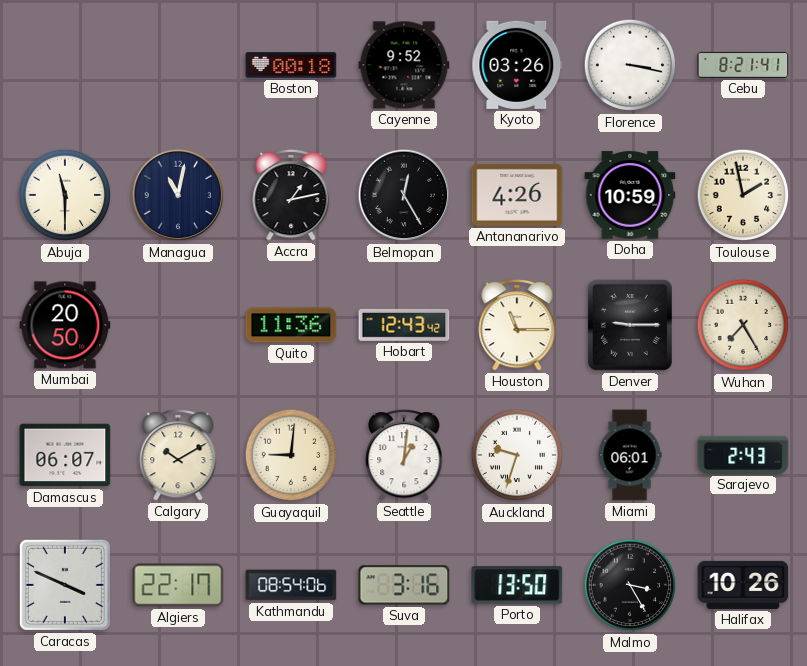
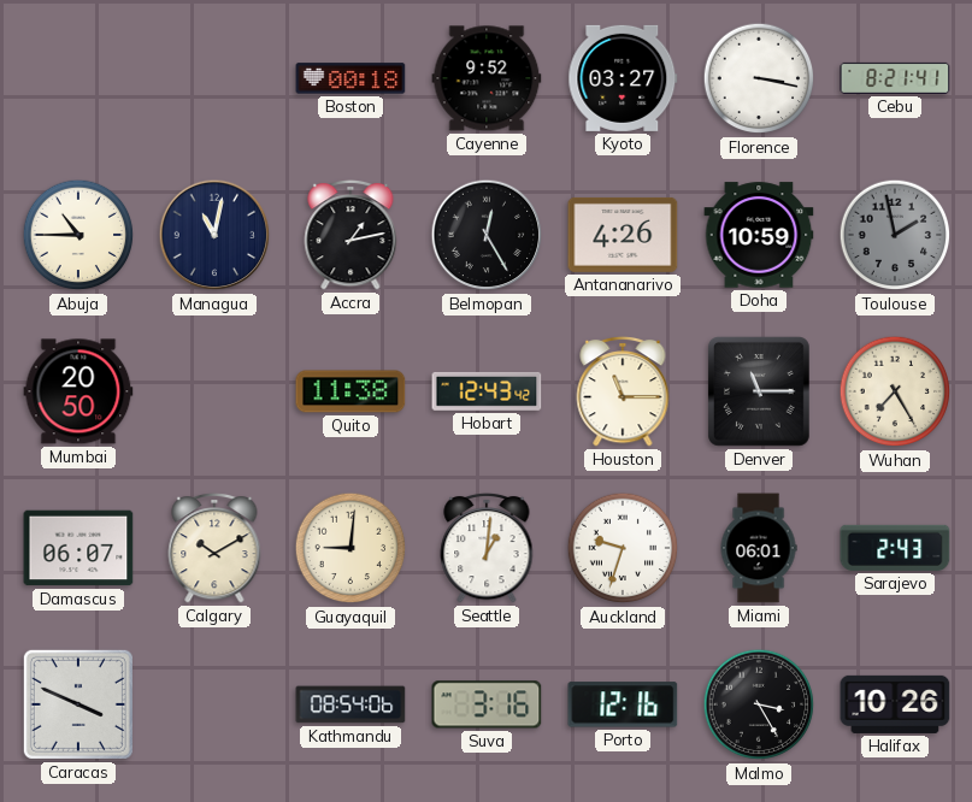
Kyoto: 03:26 -> 03:27
Abuja: 11:30 -> 10:45
Toulouse dial: cream -> grey
Quito: 11:36 -> 11:38
Denver: 9:15 -> 11:15
Algiers: 22:17 -> none
Porto: 13:50 -> 12:16
